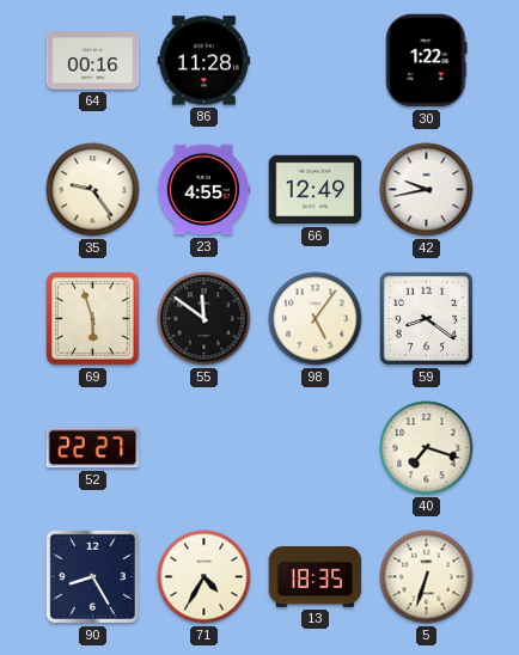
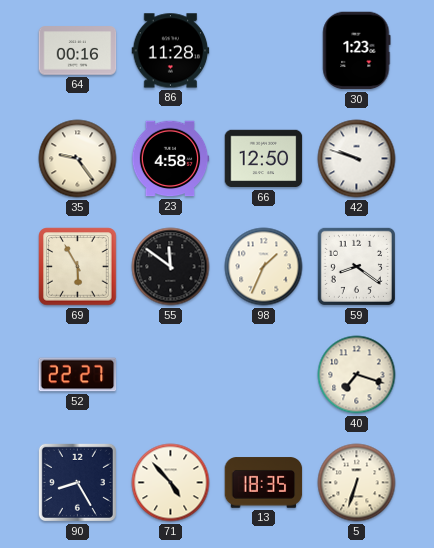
30: 1:22 -> 1:23
23: 4:55 -> 4:58
66: 12:49 -> 12:50
42: 9:43 -> 9:48
69: 5:57 -> 5:55
98: 5:06 -> 1:34
71: 4:35 -> 4:53
